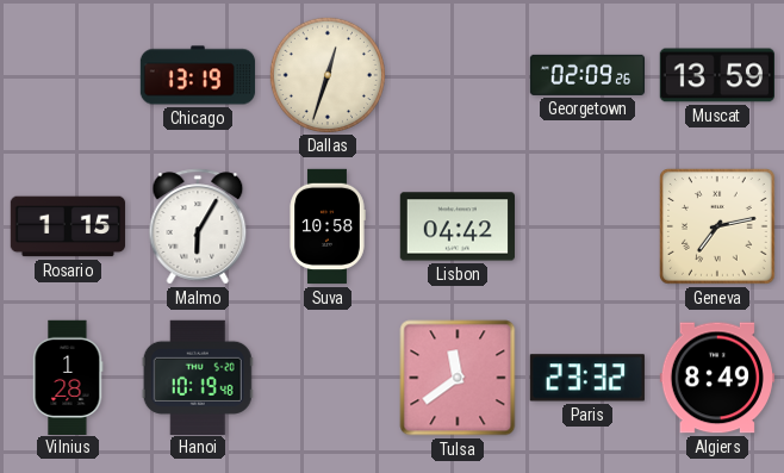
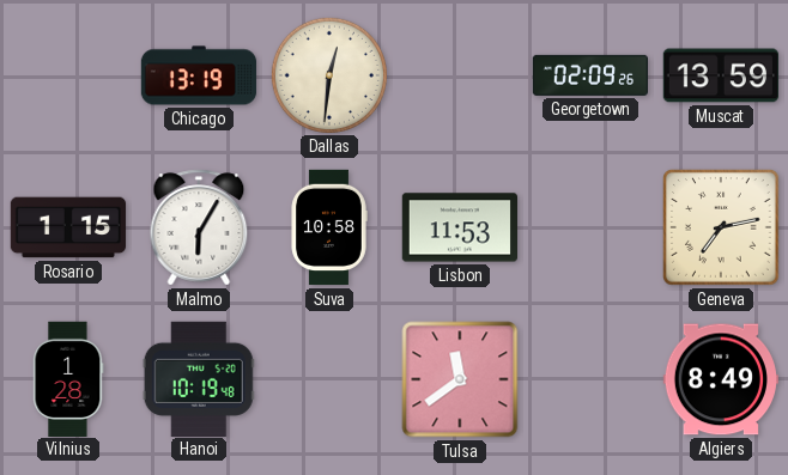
Dallas: 12:33 -> 12:31
Lisbon: 04:42 -> 11:53
Paris: 23:32 -> none
